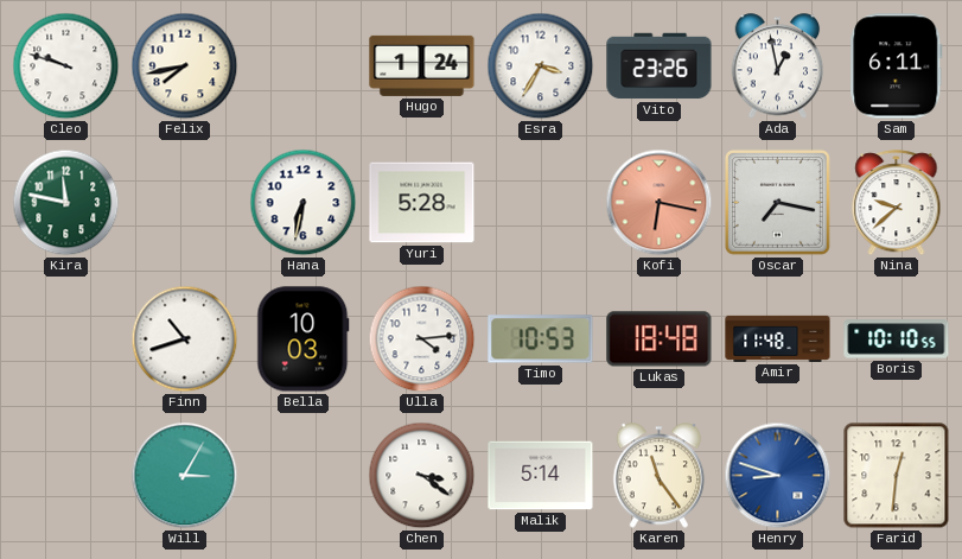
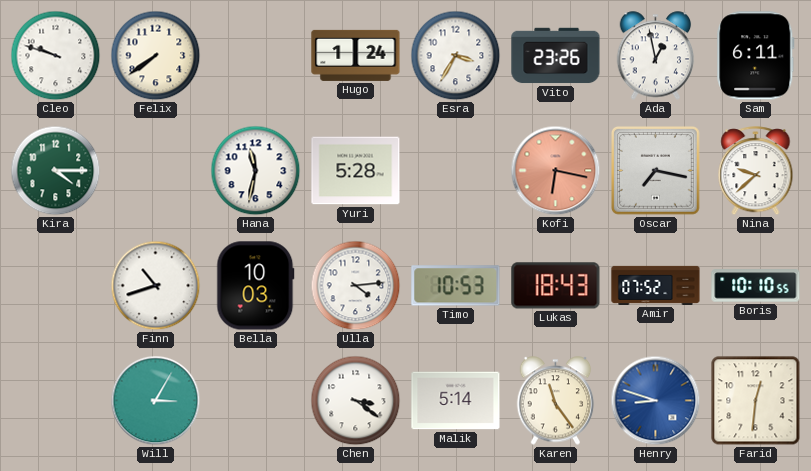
Felix: 7:43 -> 7:39
Kira: 11:47 -> 4:15
Hana: 6:32 -> 11:32
Lukas: 18:48 -> 18:43
Amir: 11:48 -> 07:52
